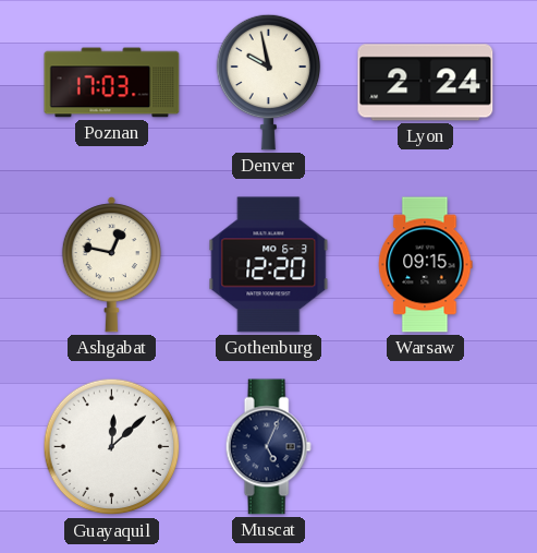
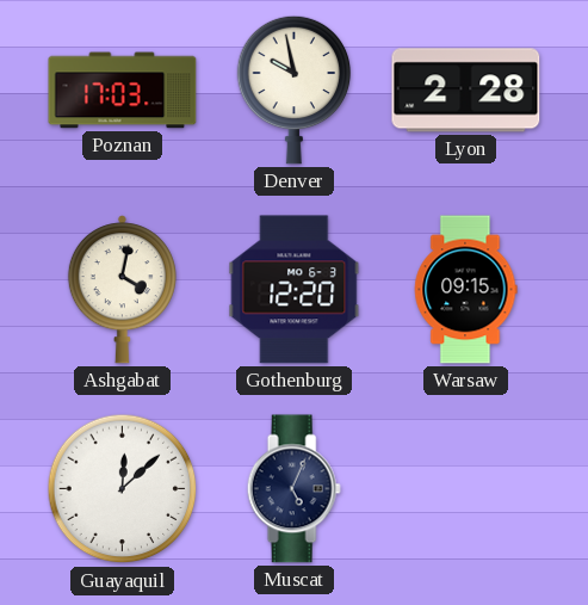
Lyon: 2:24 -> 2:28
Ashgabat: 12:47 -> 4:02
